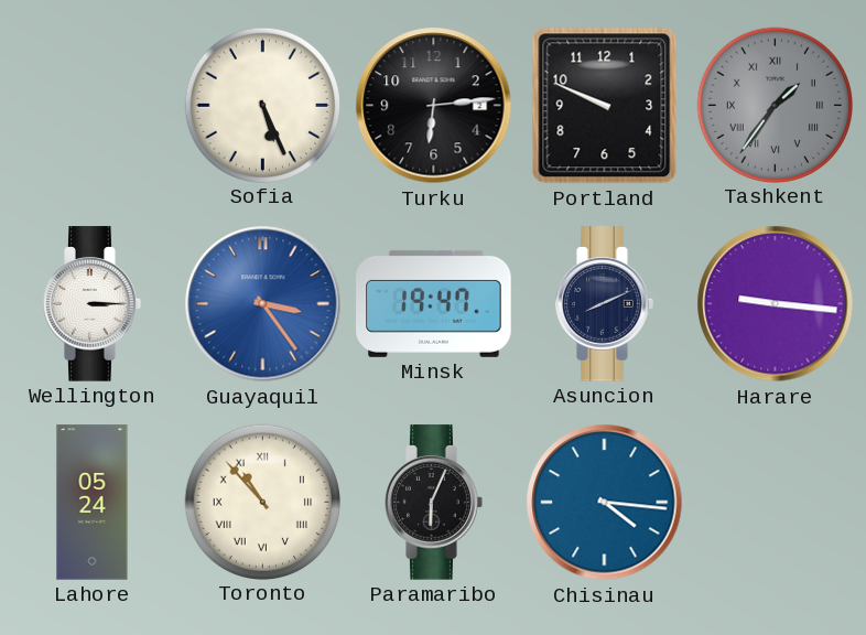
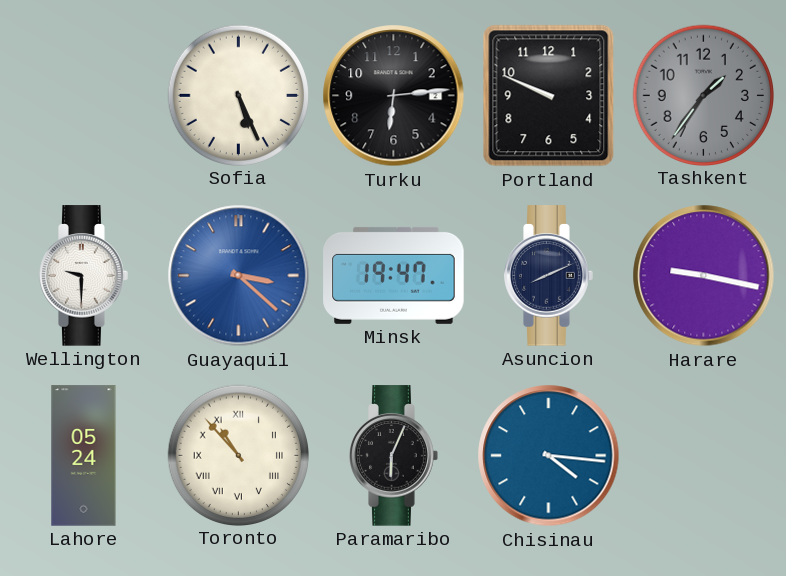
Tashkent numerals: Roman -> Arabic
Wellington: 3:15 -> 9:30
Guayaquil: 3:24 -> 3:22
Harare: 9:16 -> 9:17
